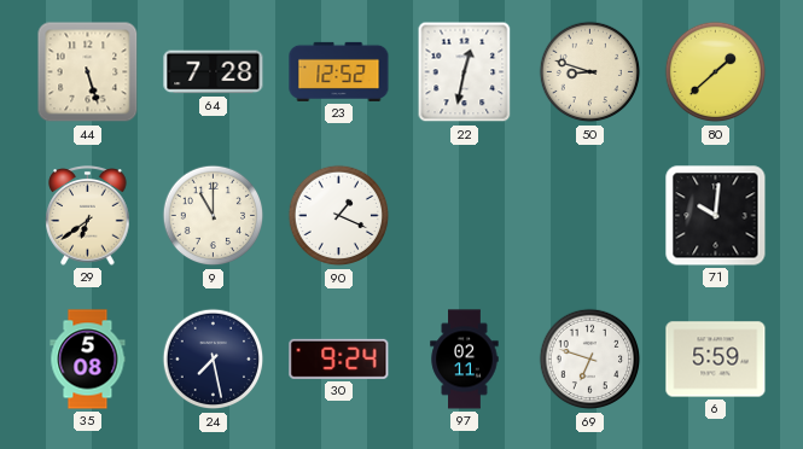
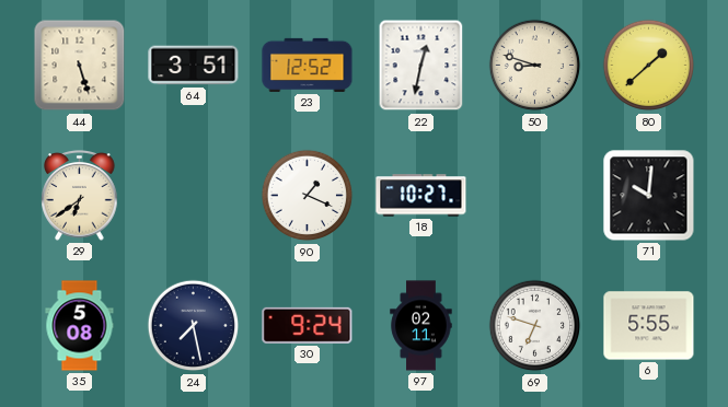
64: 7:28 -> 3:51
9: 11:00 -> none
18: none -> 10:27
6: 5:59 -> 5:55
